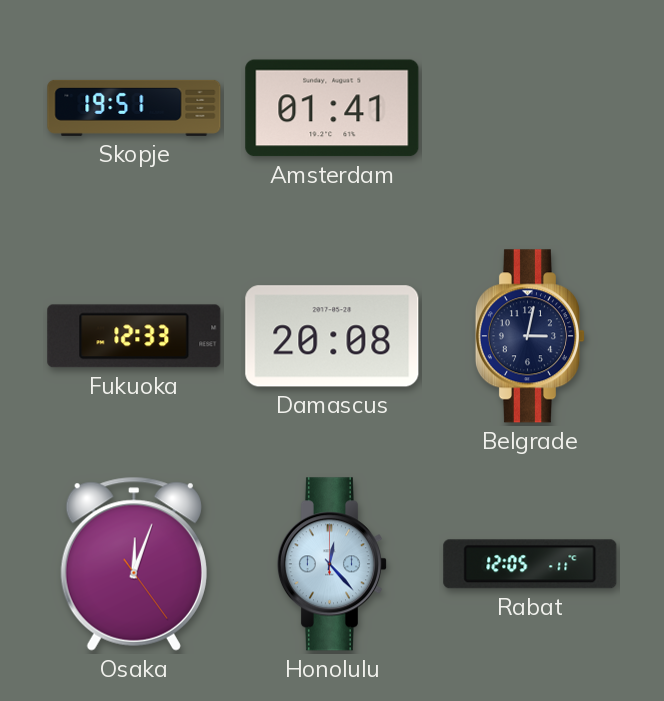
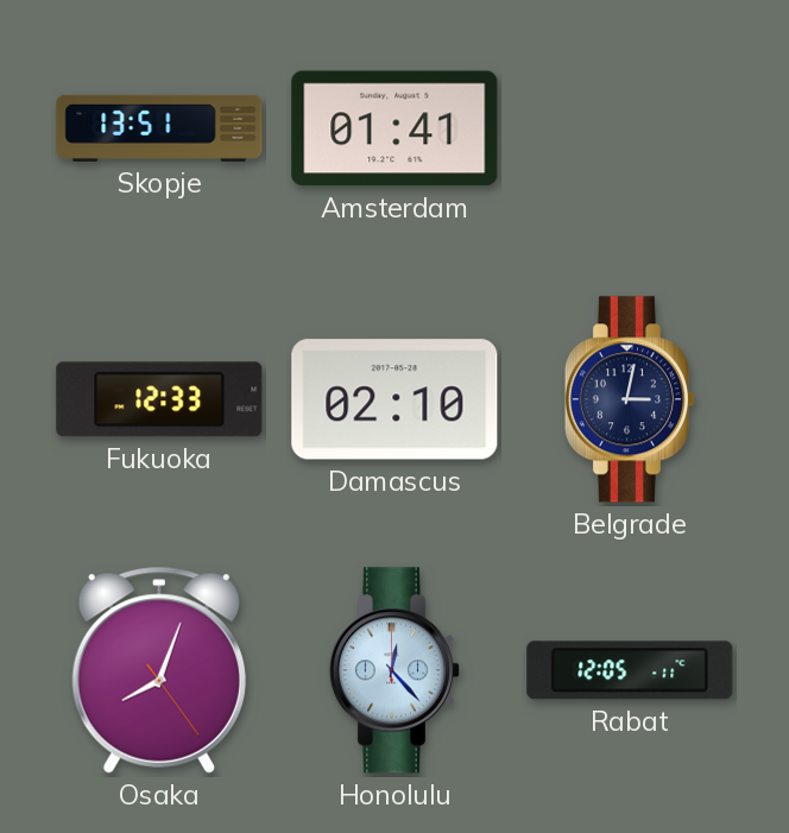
Skopje: 19:51 -> 13:51
Damascus: 20:08 -> 02:10
Osaka: 12:03 -> 8:03
